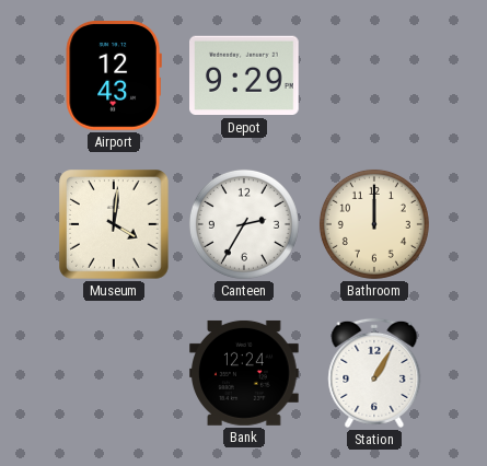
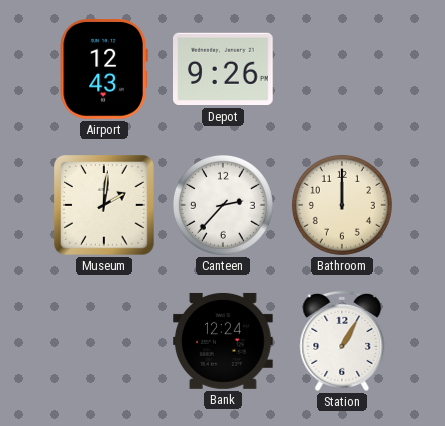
Depot: 9:29 -> 9:26
Museum: 4:01 -> 2:01
Canteen: 2:35 -> 2:37
